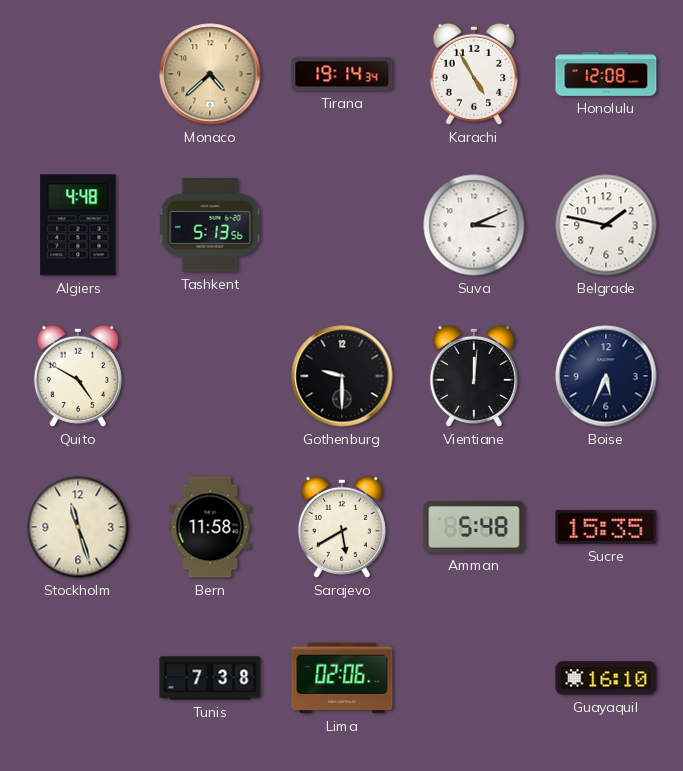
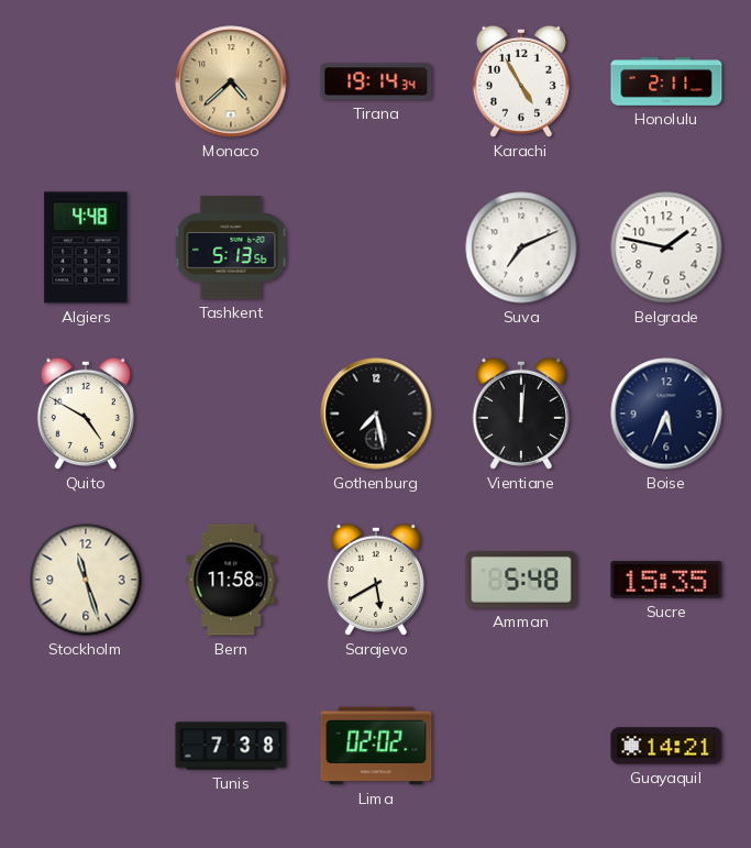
Honolulu: 12:08 -> 2:11
Suva: 3:11 -> 7:11
Gothenburg: 9:30 -> 7:28
Lima: 02:06 -> 02:02
Guayaquil: 16:10 -> 14:21
